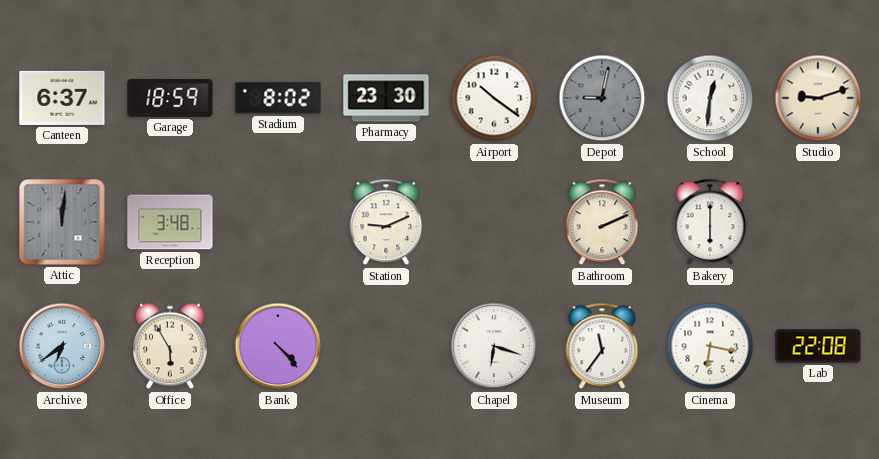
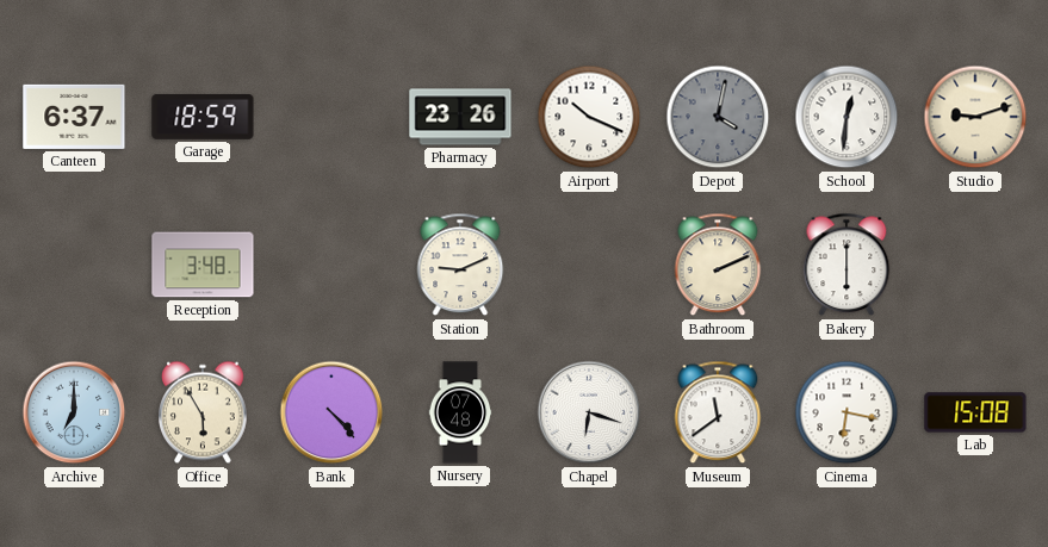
Stadium: 8:02 -> none
Pharmacy: 23:30 -> 23:26
Airport: 10:21 -> 10:19
Depot: 9:02 -> 4:02
Attic: 12:01 -> none
Archive: 6:39 -> 7:00
Nursery: none -> 07:48
Museum: 11:36 -> 11:39
Lab: 22:08 -> 15:08
